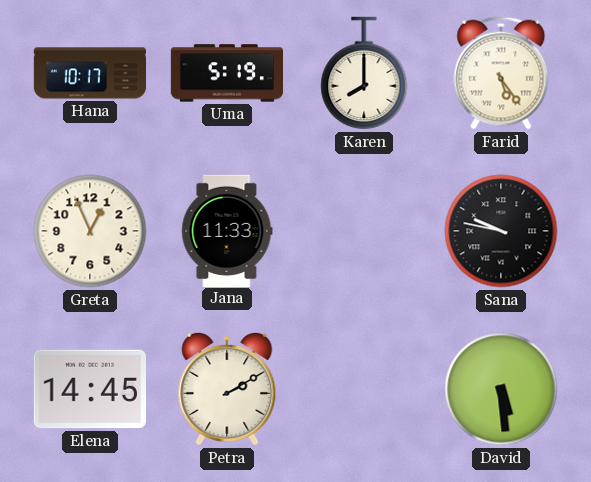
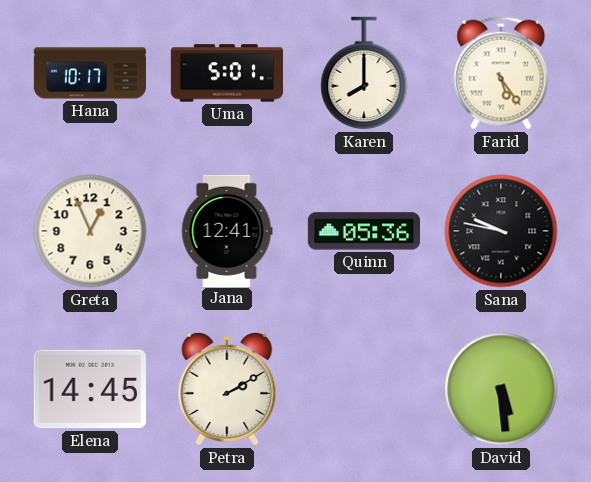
Uma: 5:19 -> 5:01
Jana: 11:33 -> 12:41
Quinn: none -> 05:36
